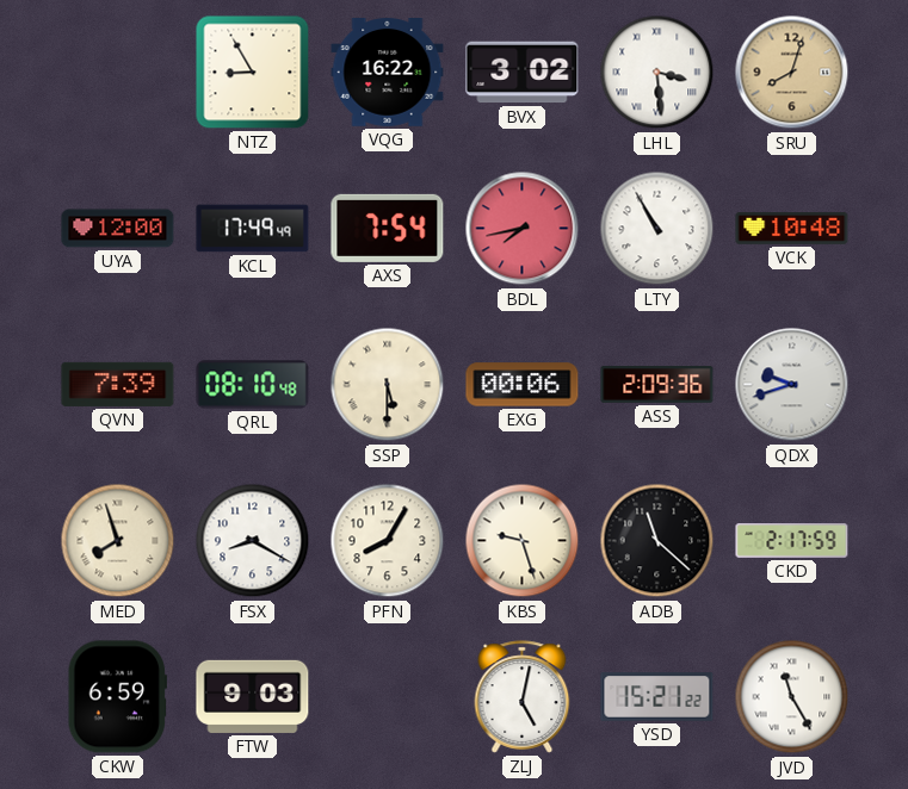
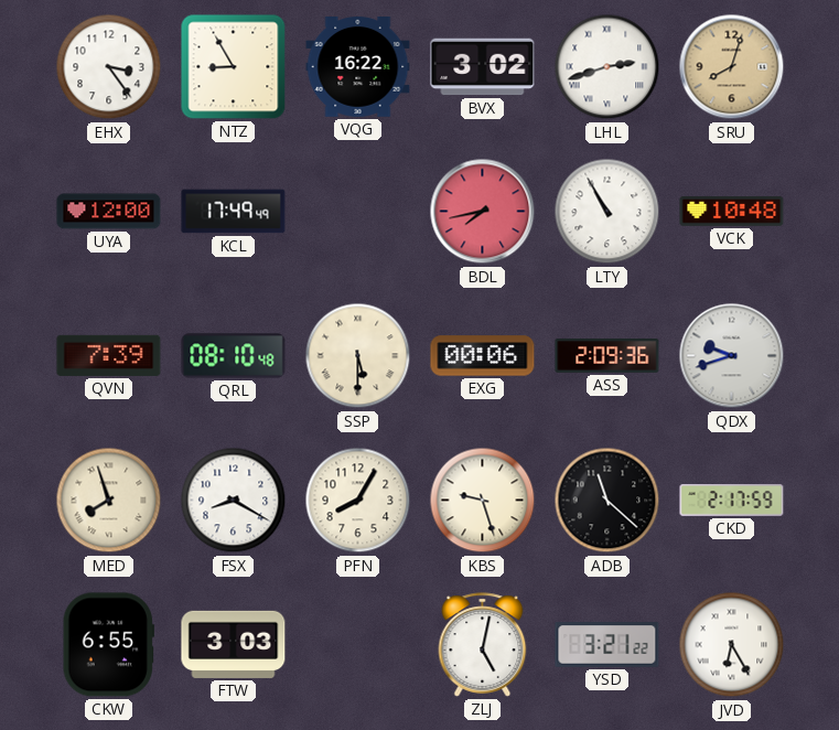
EHX: none -> 3:24
LHL: 3:29 -> 2:42
AXS: 7:54 -> none
CKW: 6:59 -> 6:55
FTW: 9:03 -> 3:03
YSD: 15:21 -> 3:21
JVD: 11:25 -> 6:25
